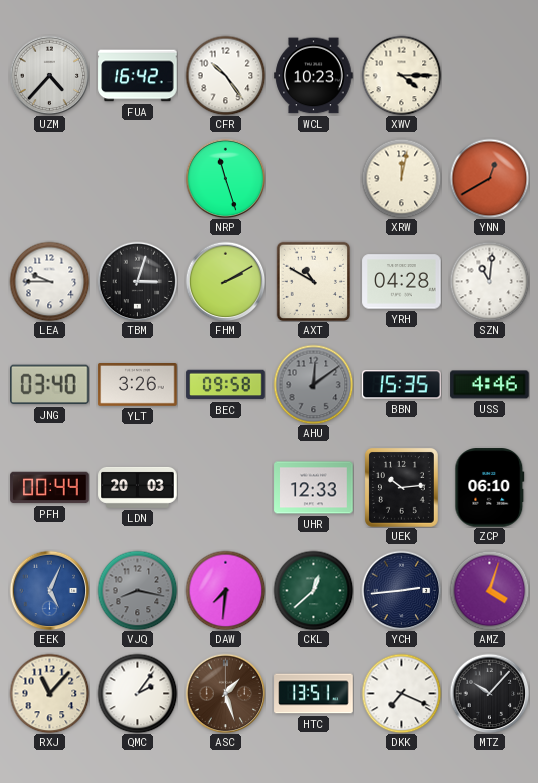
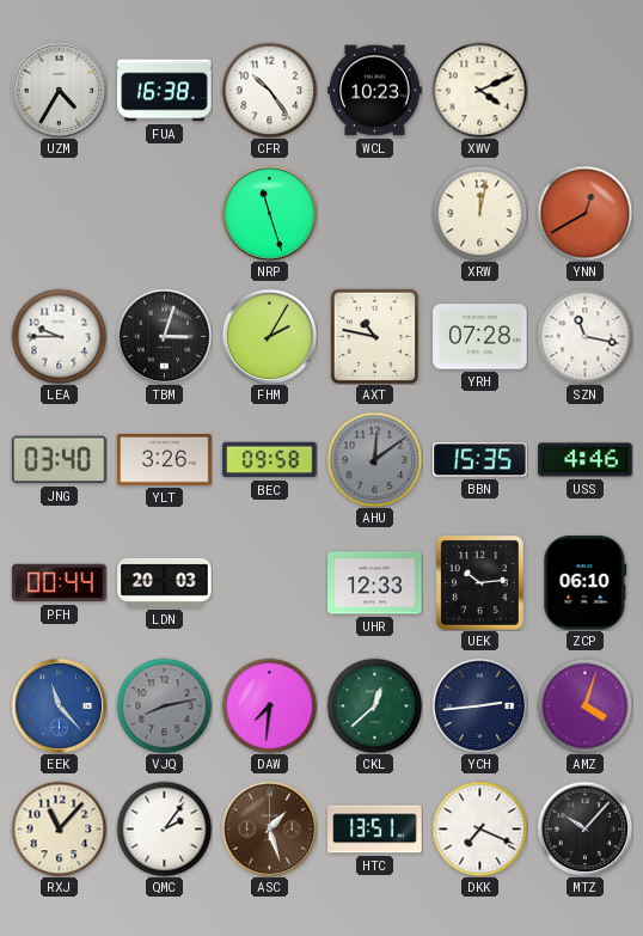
UZM: 4:37 -> 4:35
FUA: 16:42 -> 16:38
XWV: 4:15 -> 4:11
FHM: 2:10 -> 2:05
AXT: 10:50 -> 10:47
YRH: 04:28 -> 07:28
SZN: 11:01 -> 11:17
EEK: 5:04 -> 11:23
VJQ: 8:17 -> 8:13
